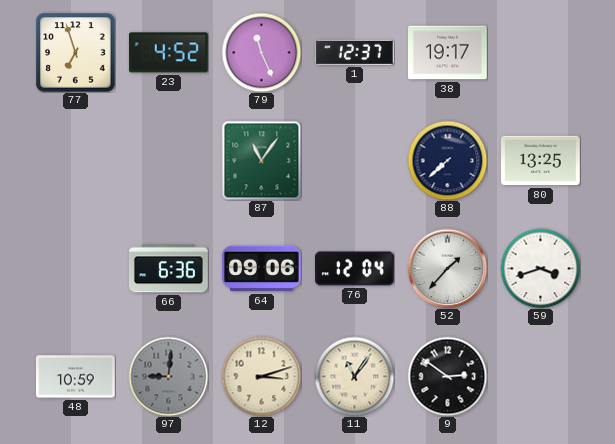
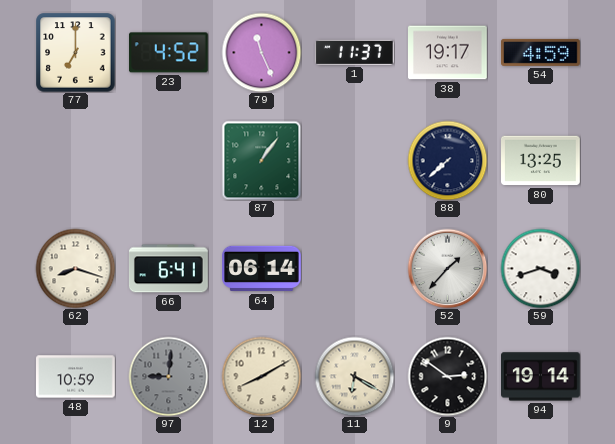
77: 6:57 -> 7:00
1: 12:37 -> 11:37
54: none -> 4:59
87: 11:06 -> 1:06
62: none -> 8:18
66: 6:36 -> 6:41
64: 09:06 -> 06:14
76: 12:04 -> none
12: 3:12 -> 8:10
11: 11:06 -> 6:20
94: none -> 19:14
